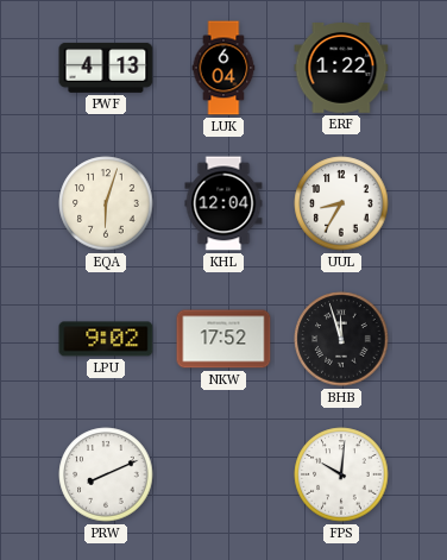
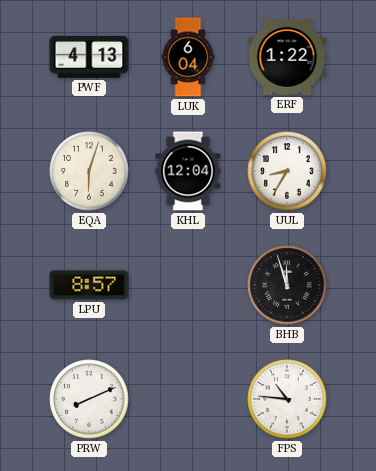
LPU: 9:02 -> 8:57
NKW: 17:52 -> none
FPS: 10:01 -> 10:46
